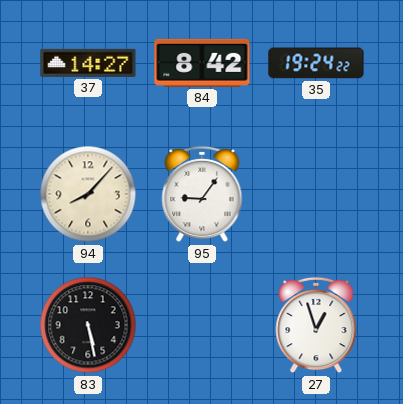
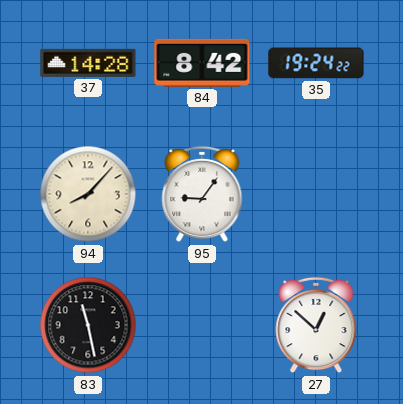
37: 14:27 -> 14:28
83: 5:28 -> 11:28
27: 12:57 -> 12:52
